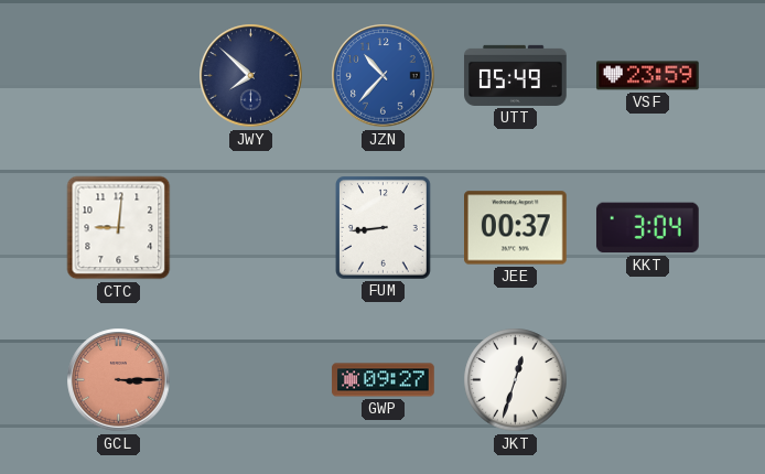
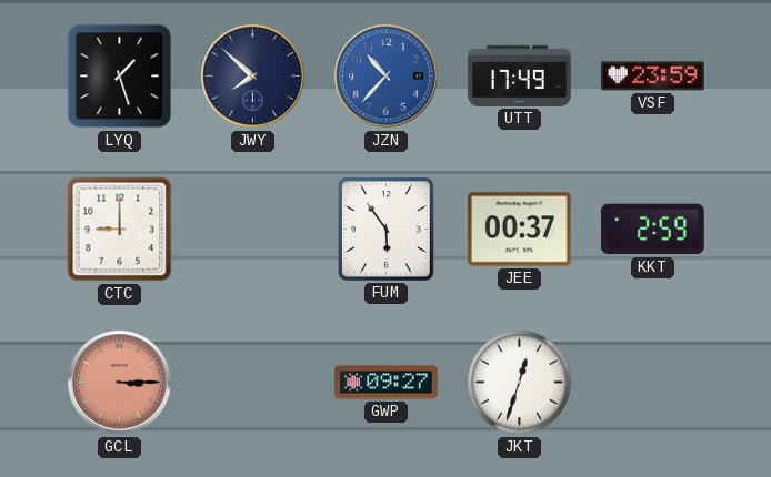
LYQ: none -> 1:27
UTT: 05:49 -> 17:49
CTC: 9:01 -> 9:00
FUM: 8:44 -> 5:54
KKT: 3:04 -> 2:59
